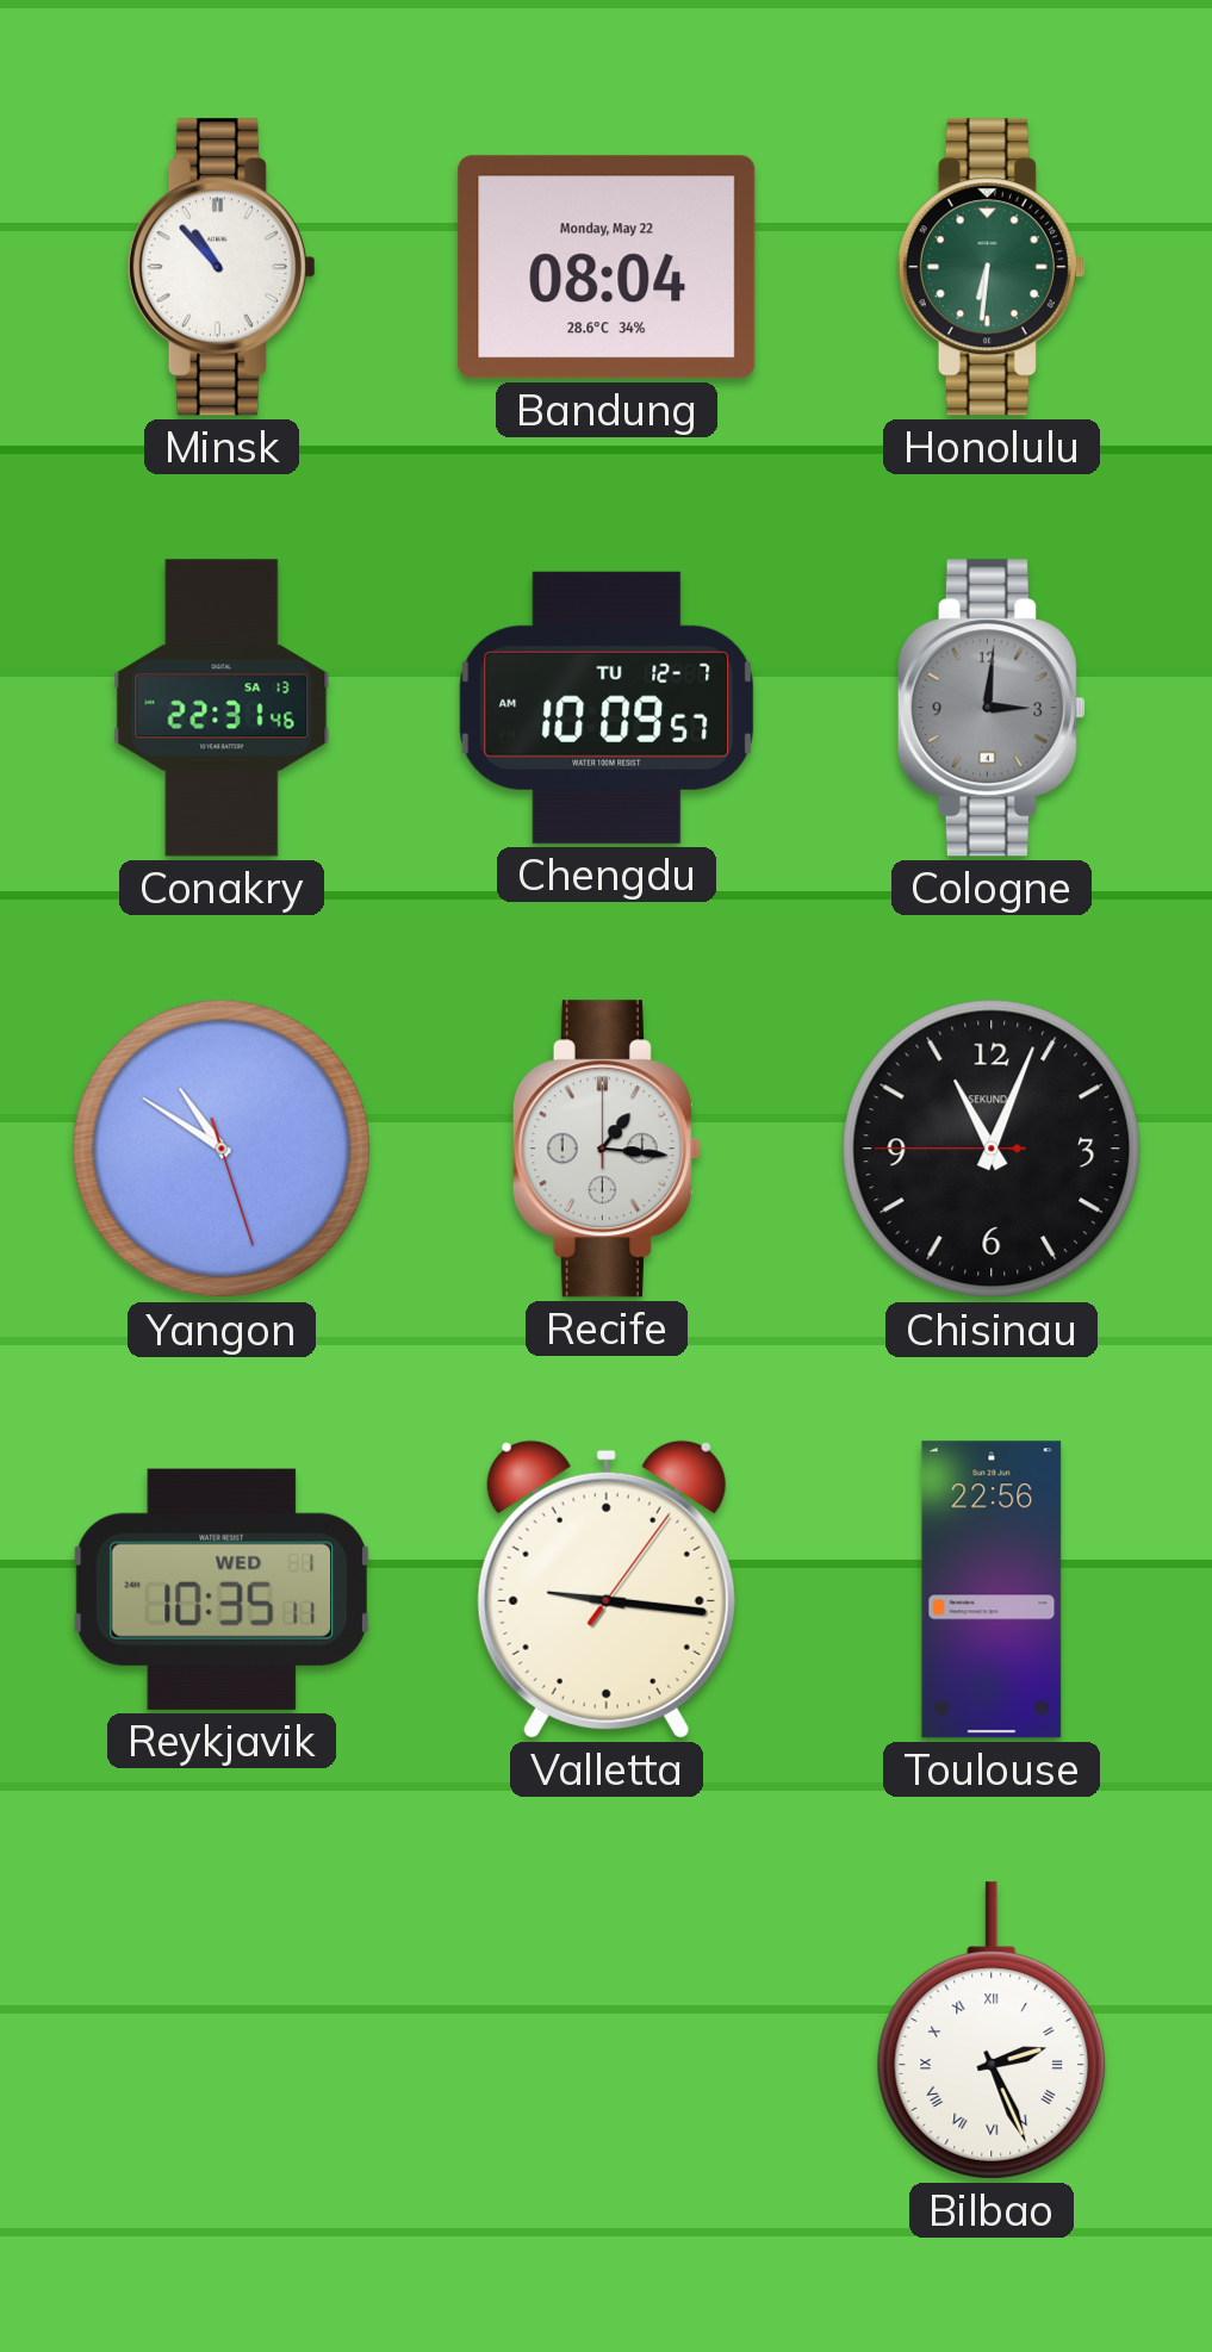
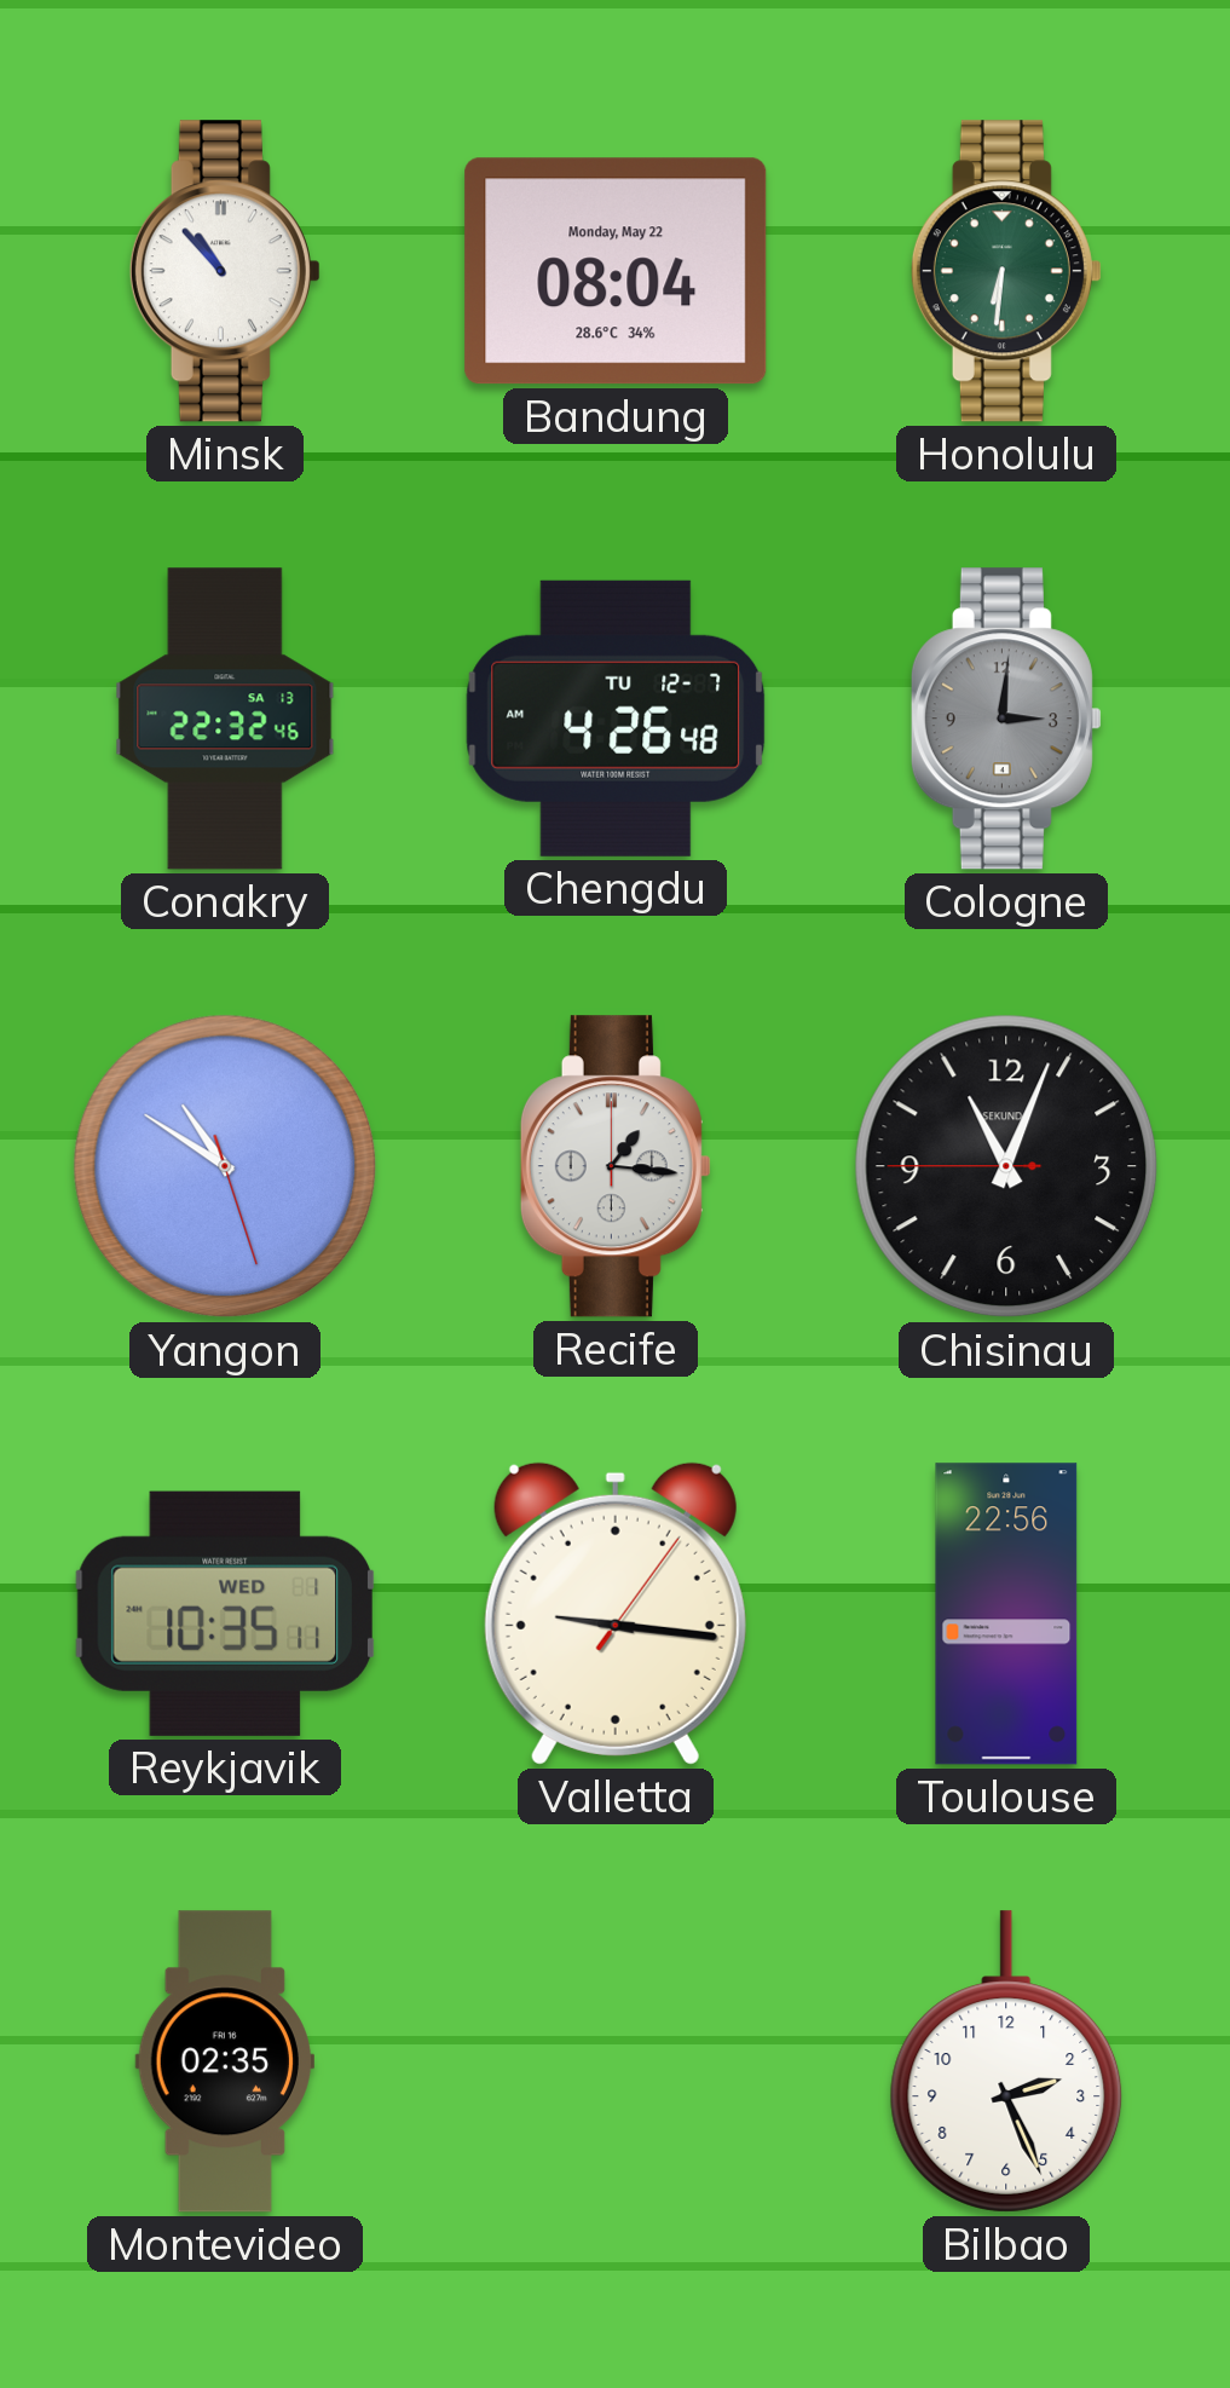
Conakry: 22:31 -> 22:32
Chengdu: 10:09 -> 4:26
Montevideo: none -> 02:35
Bilbao numerals: Roman -> Arabic
